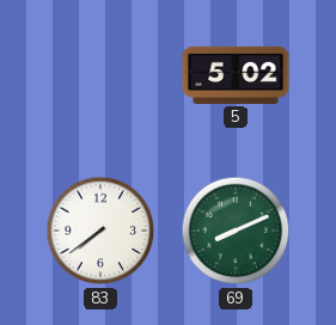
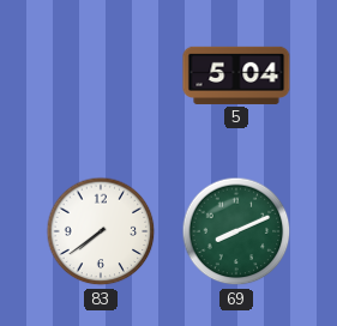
5: 5:02 -> 5:04
